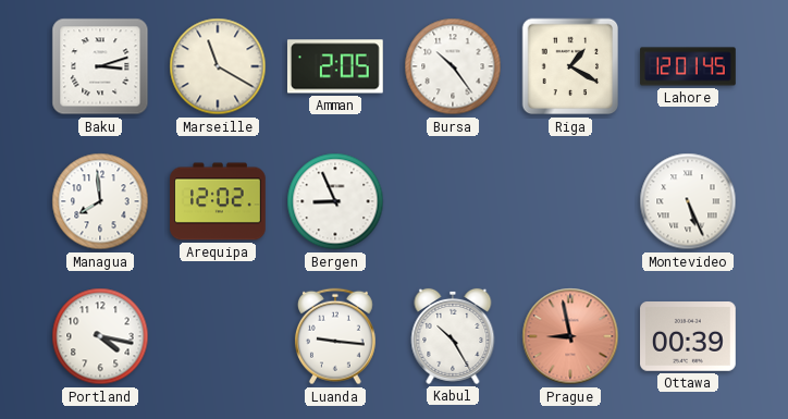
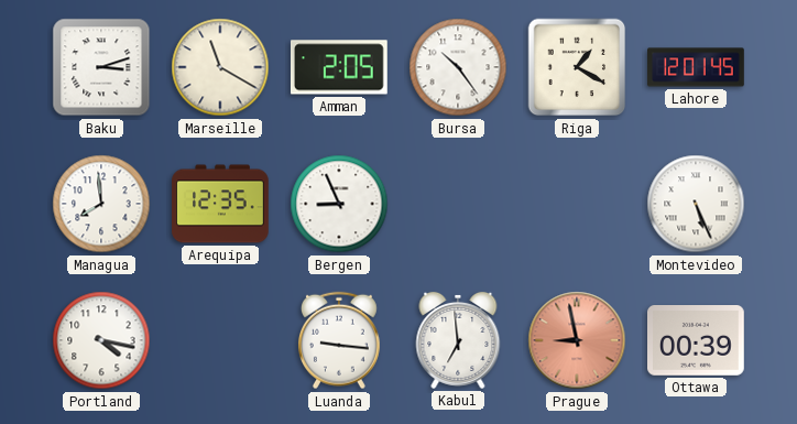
Arequipa: 12:02 -> 12:35
Kabul: 10:25 -> 6:59
